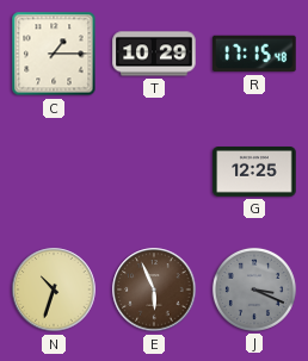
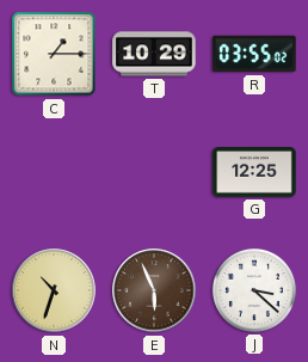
R: 17:15 -> 03:55
J: 3:19 -> 3:22
J dial: grey -> white
